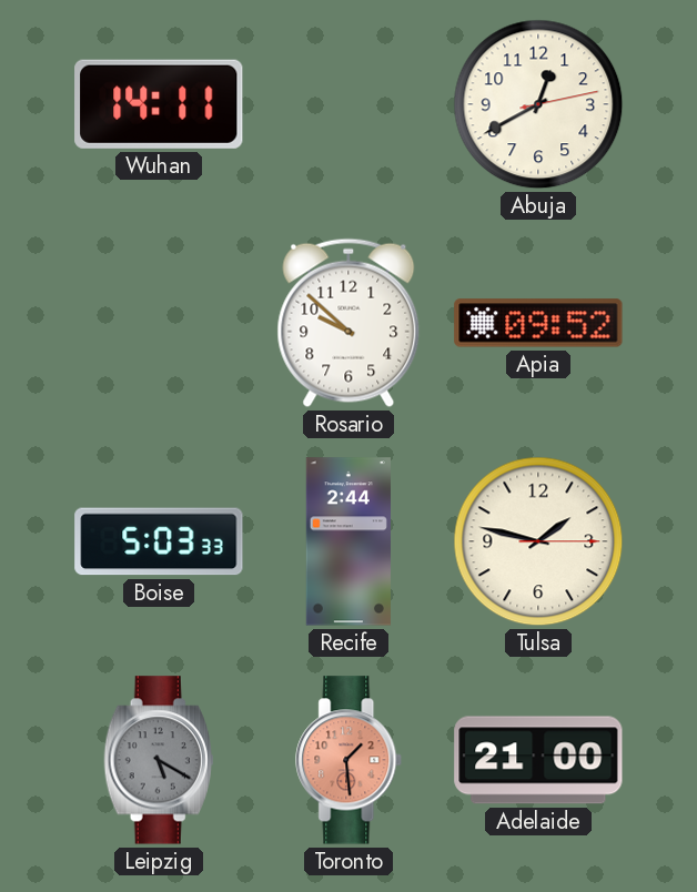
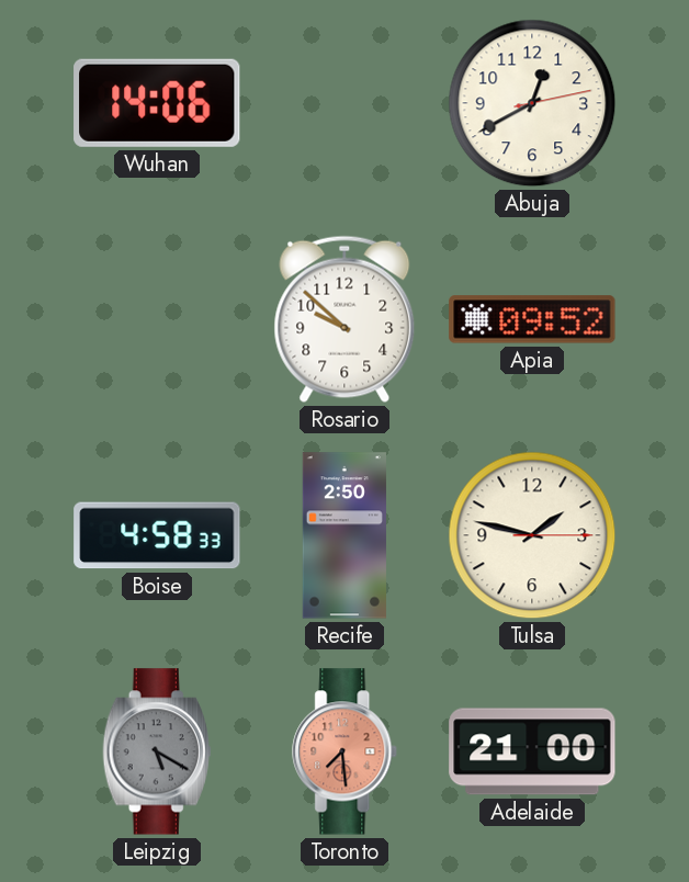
Wuhan: 14:11 -> 14:06
Boise: 5:03 -> 4:58
Recife: 2:44 -> 2:50
Toronto: 1:29 -> 7:29
